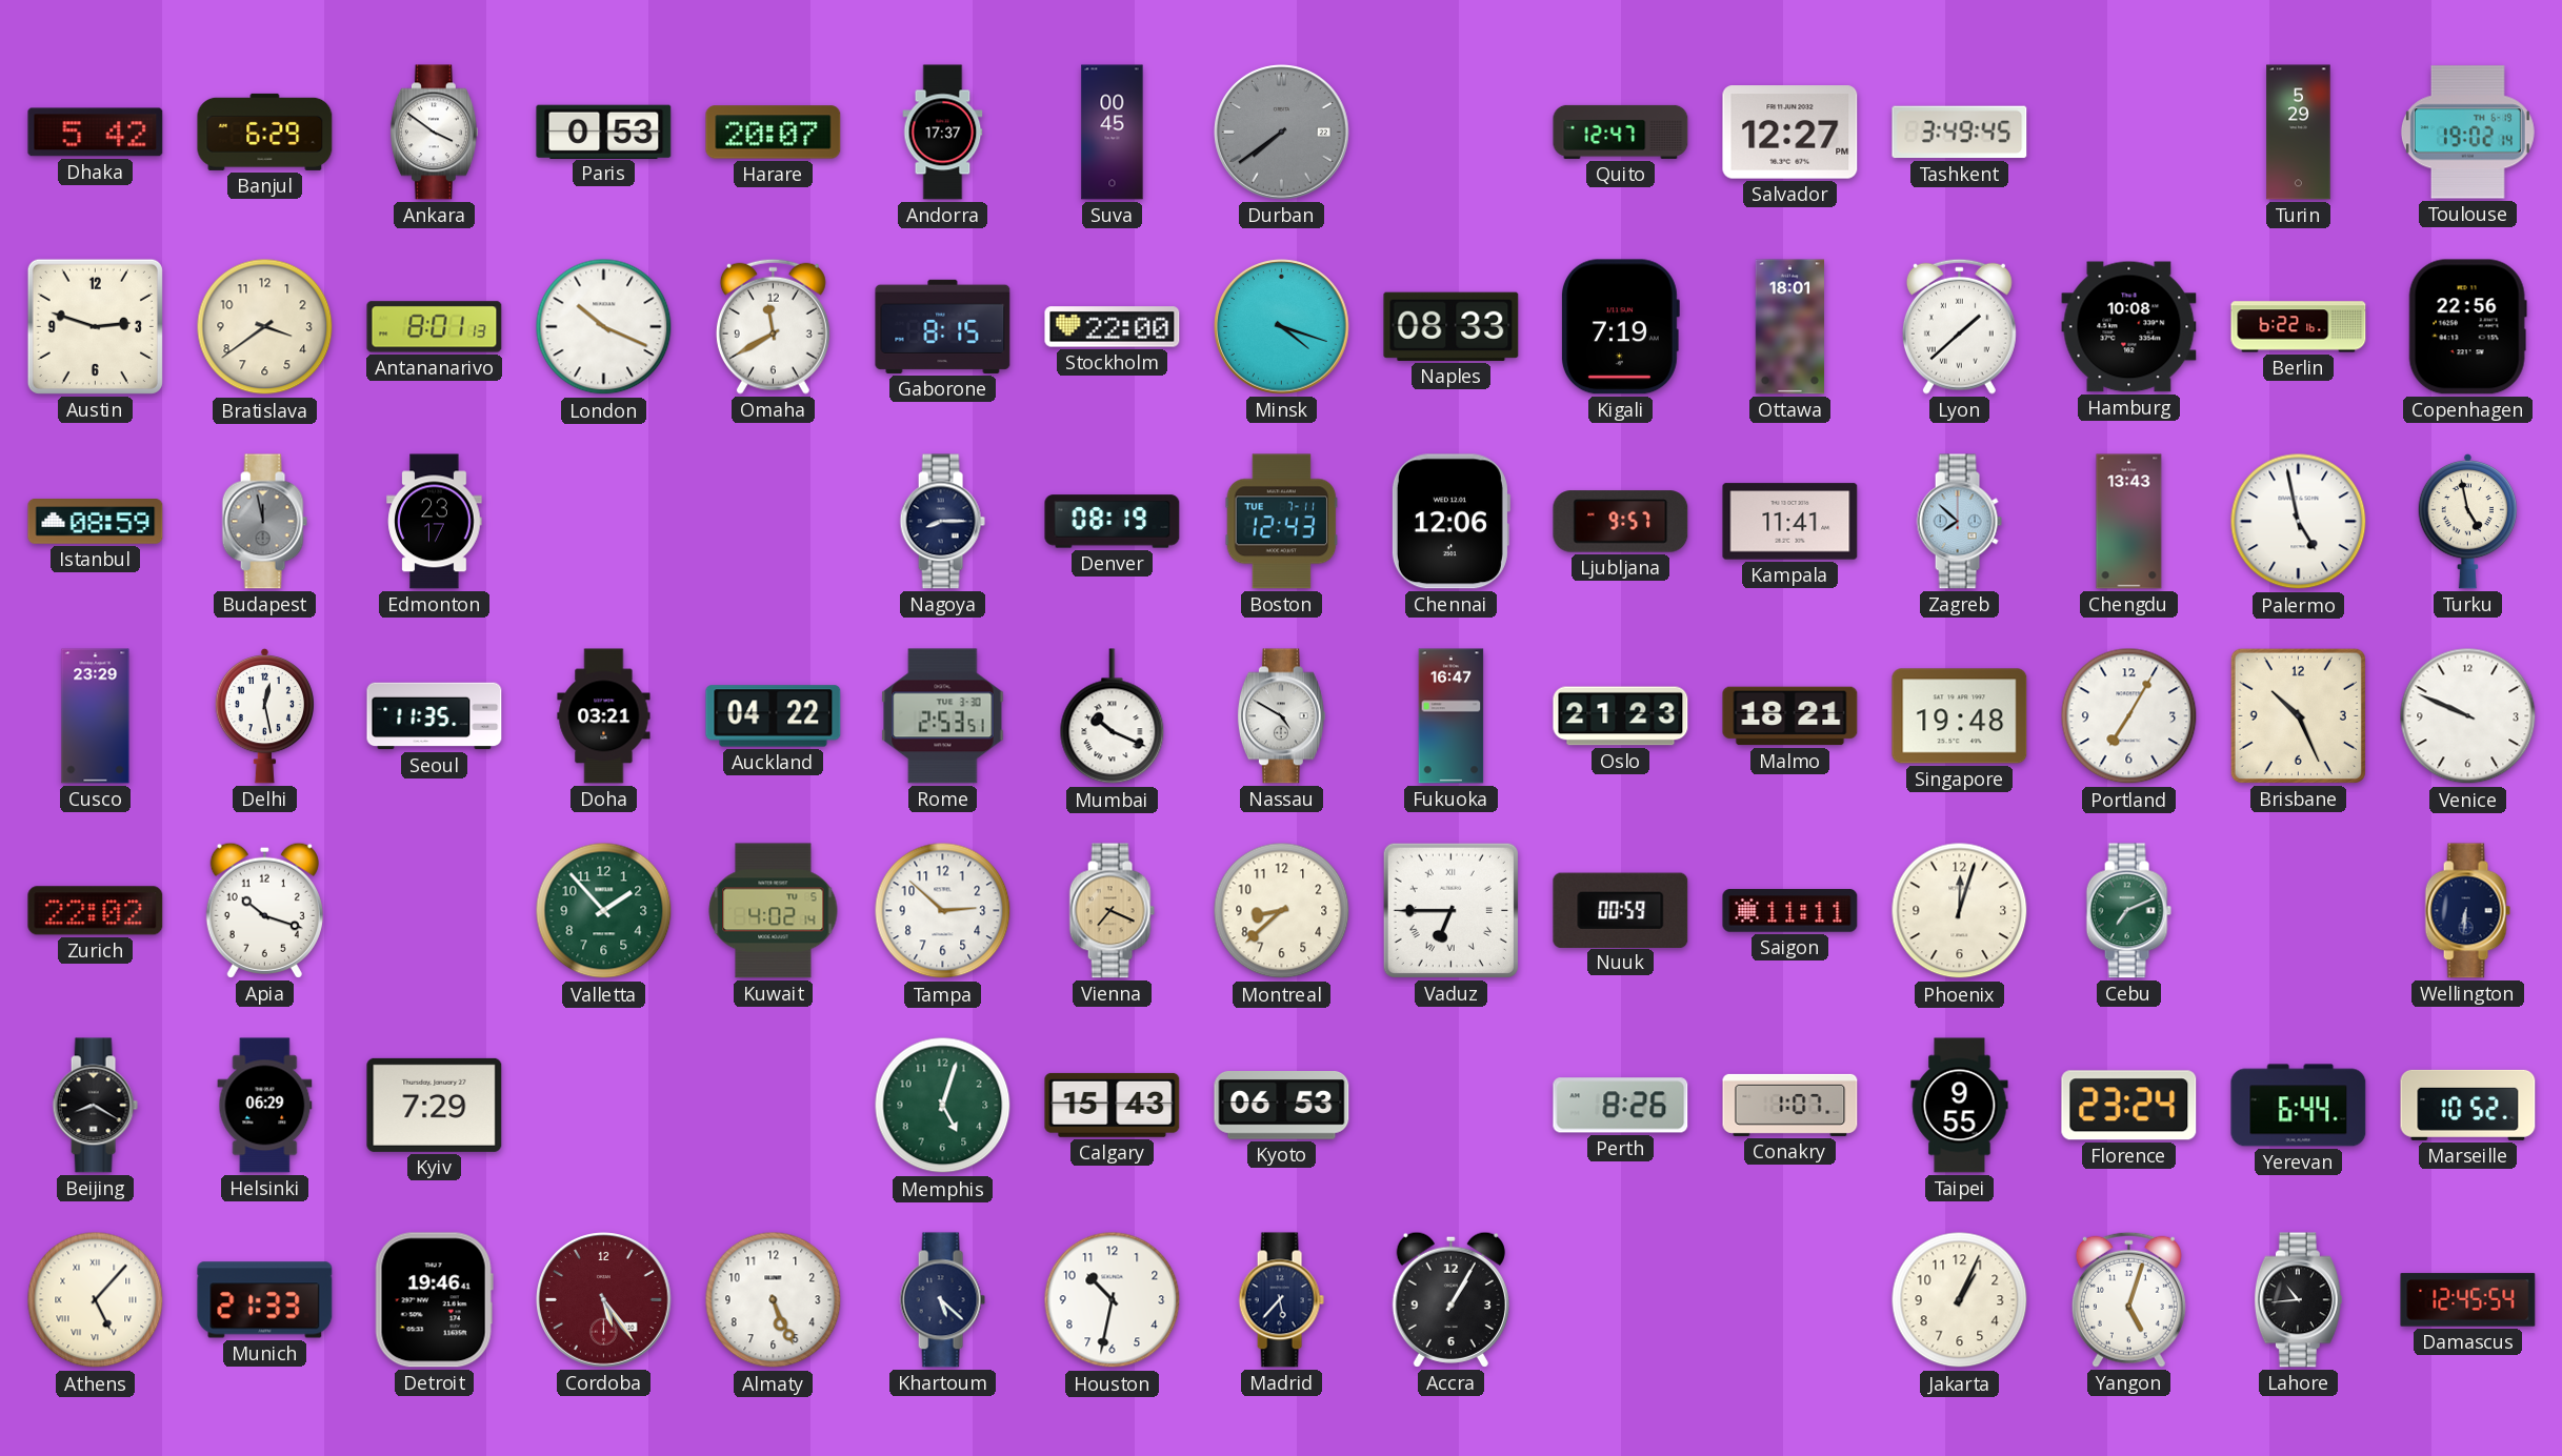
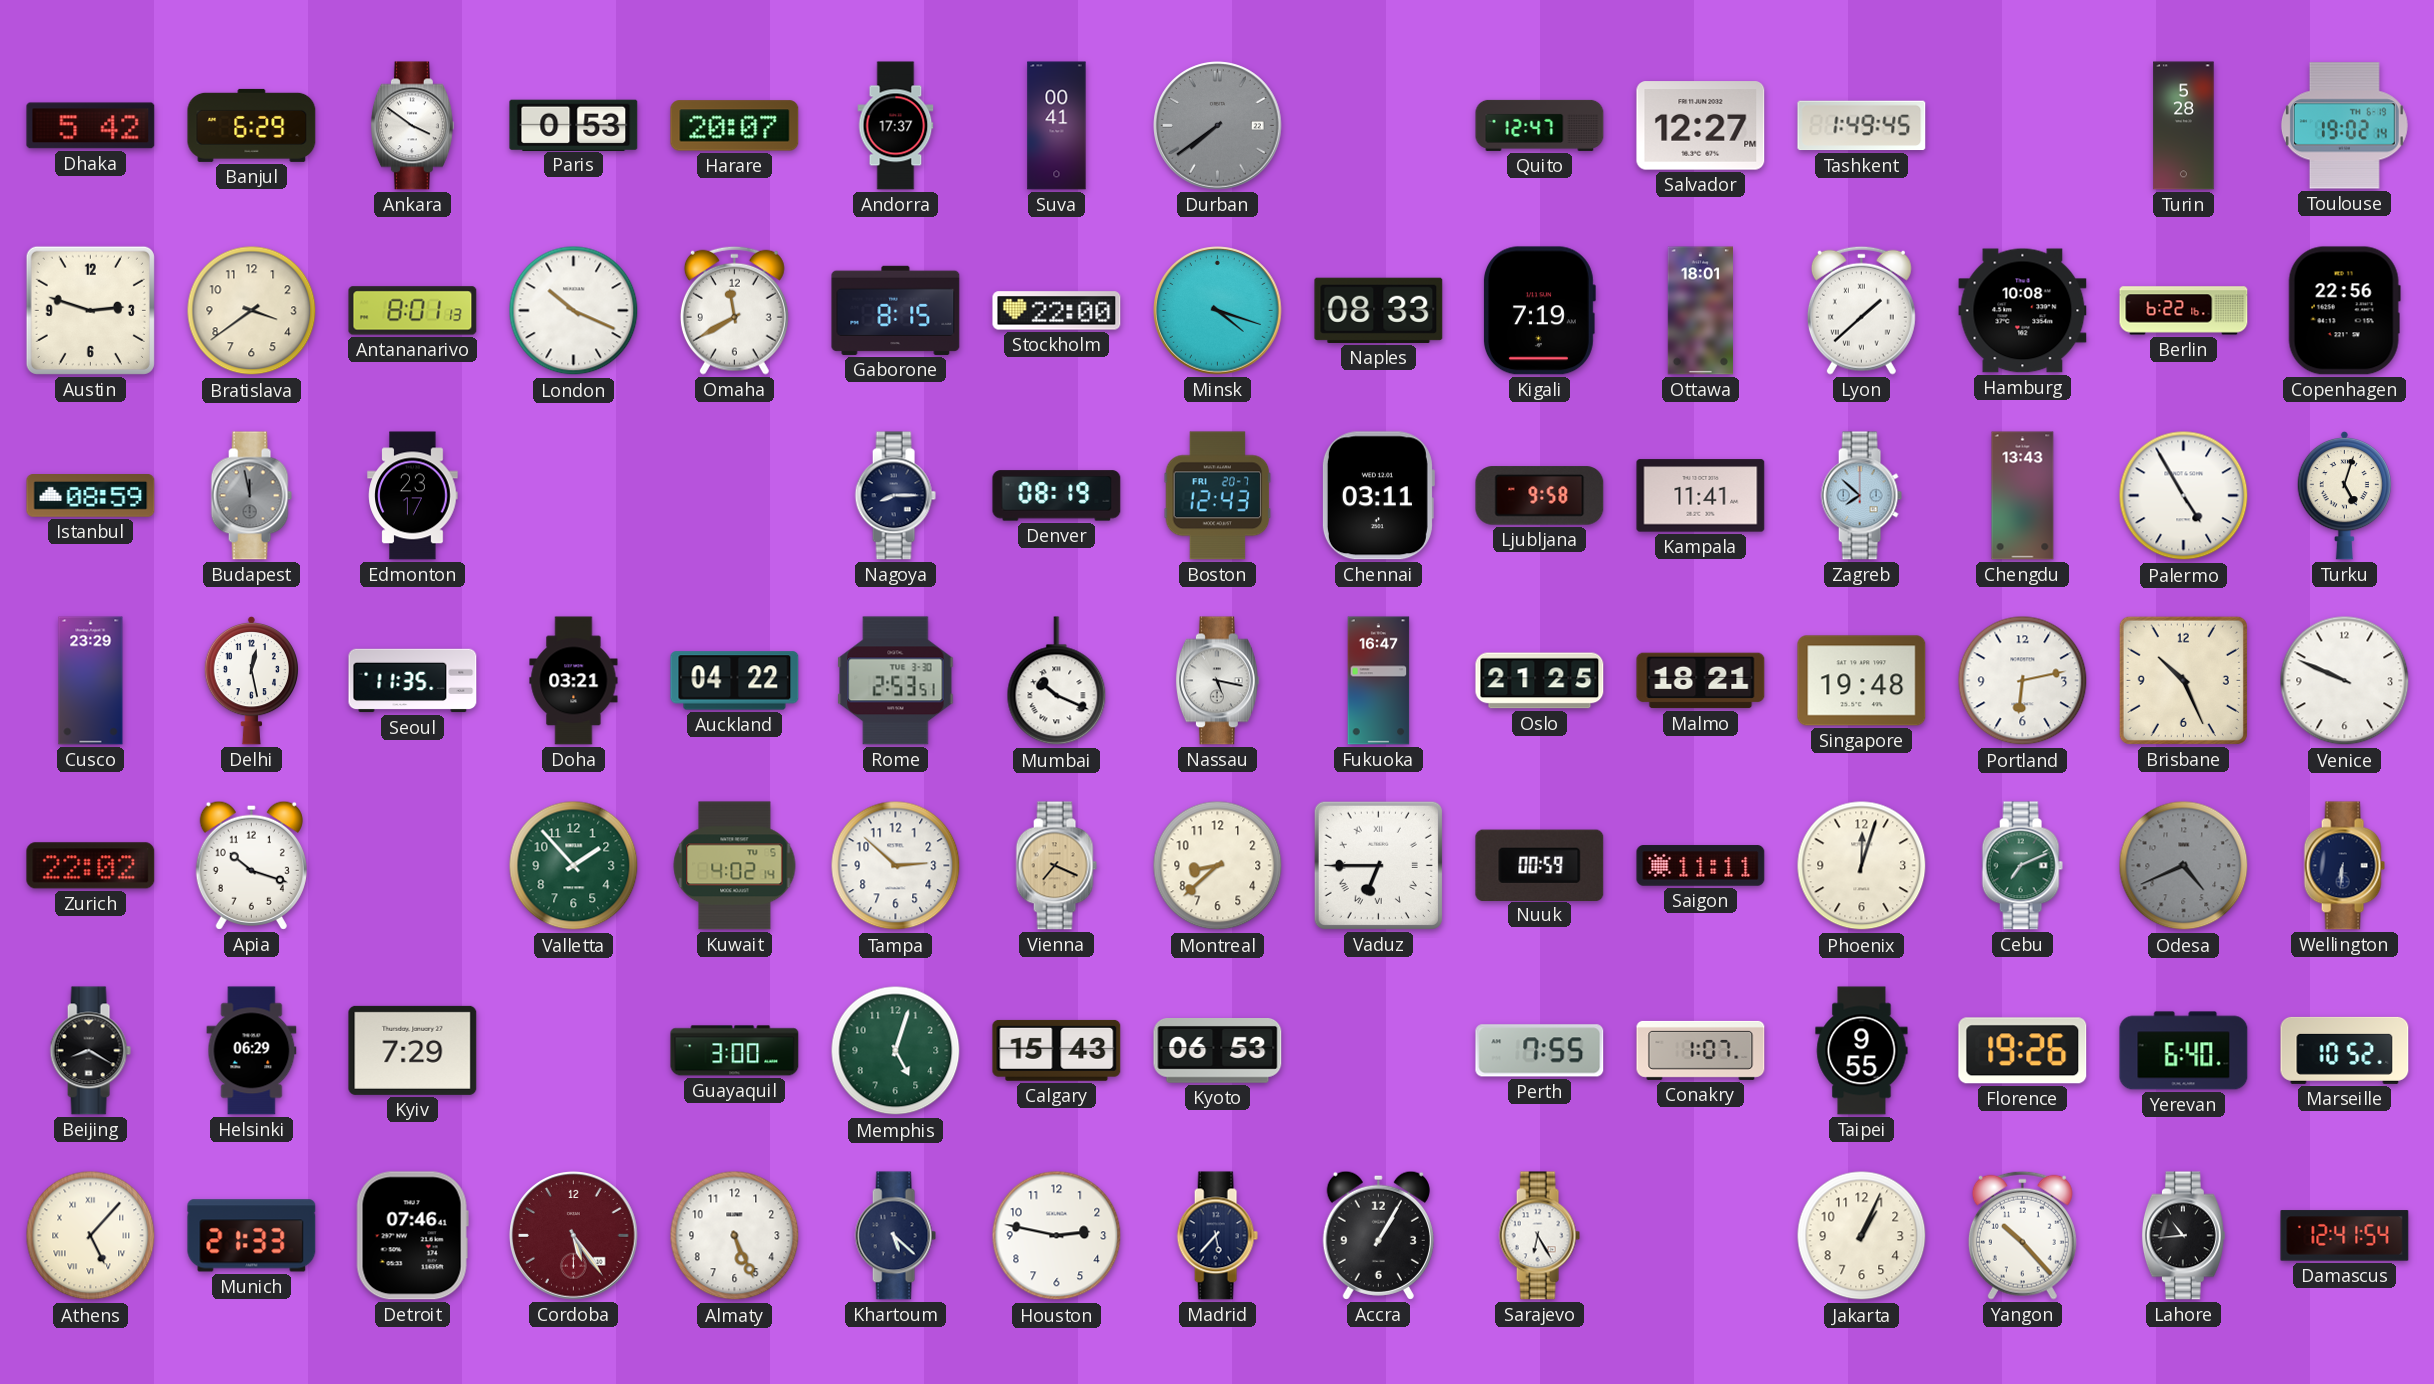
Suva: 00:45 -> 00:41
Tashkent: 3:49 -> 1:49
Turin: 5:29 -> 5:28
Boston date: TUE 7-11 -> FRI 20-7
Chennai: 12:06 -> 03:11
Ljubljana: 9:57 -> 9:58
Palermo: 4:58 -> 4:55
Turku: 4:58 -> 5:03
Nassau: 4:50 -> 5:17
Oslo: 21:23 -> 21:25
Portland: 7:05 -> 6:13
Odesa: none -> 4:41
Guayaquil: none -> 3:00
Perth: 8:26 -> 7:55
Florence: 23:24 -> 19:26
Yerevan: 6:44 -> 6:40
Detroit: 19:46 -> 07:46
Houston: 10:32 -> 2:47
Sarajevo: none -> 6:25
Yangon: 5:03 -> 10:23
Damascus: 12:45 -> 12:41
